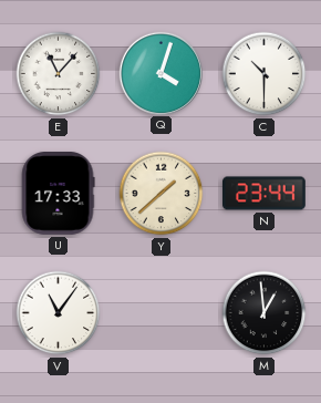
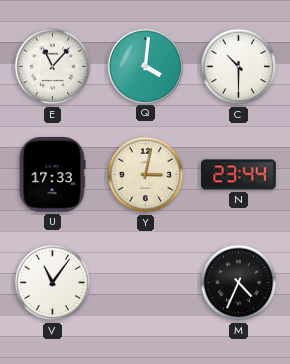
Q: 4:03 -> 4:01
Y: 1:38 -> 3:02
M: 12:59 -> 4:34
